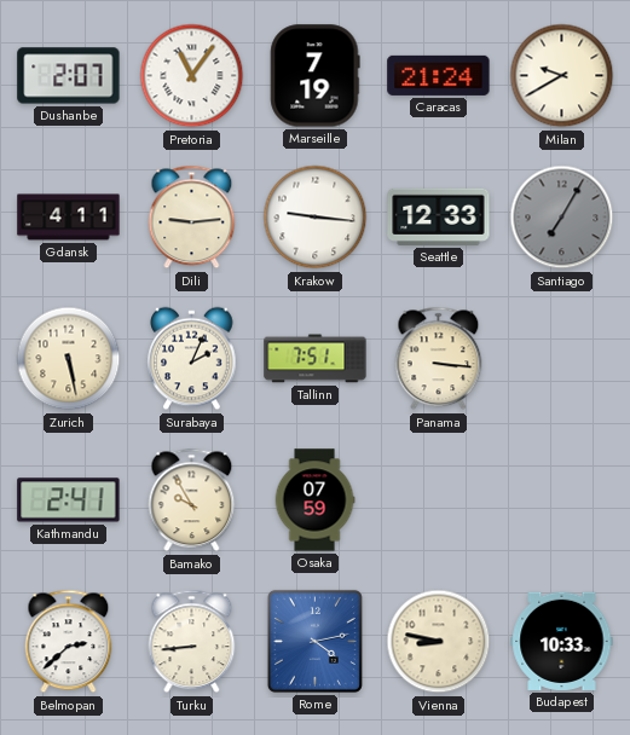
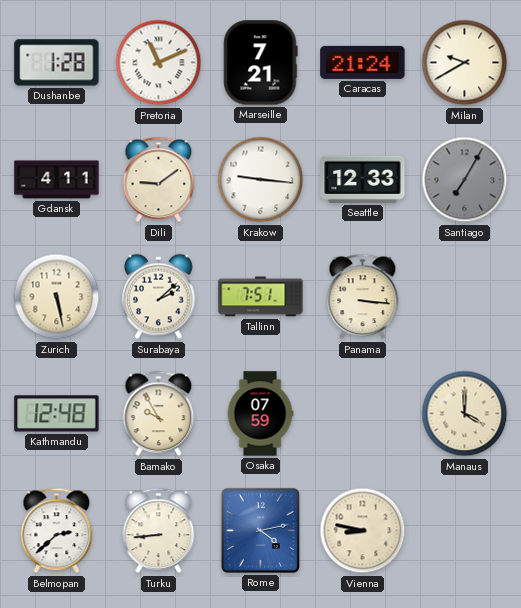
Dushanbe: 2:07 -> 1:28
Pretoria: 11:06 -> 11:11
Marseille: 7:19 -> 7:21
Dili: 9:14 -> 9:09
Surabaya: 2:04 -> 2:08
Kathmandu: 2:41 -> 12:48
Manaus: none -> 4:00
Budapest: 10:33 -> none
